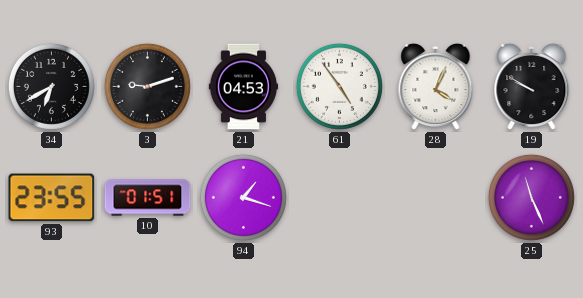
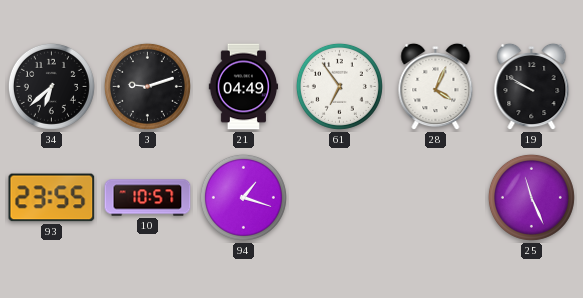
34: 6:40 -> 6:38
21: 04:53 -> 04:49
61: 4:54 -> 6:54
10: 01:51 -> 10:57
